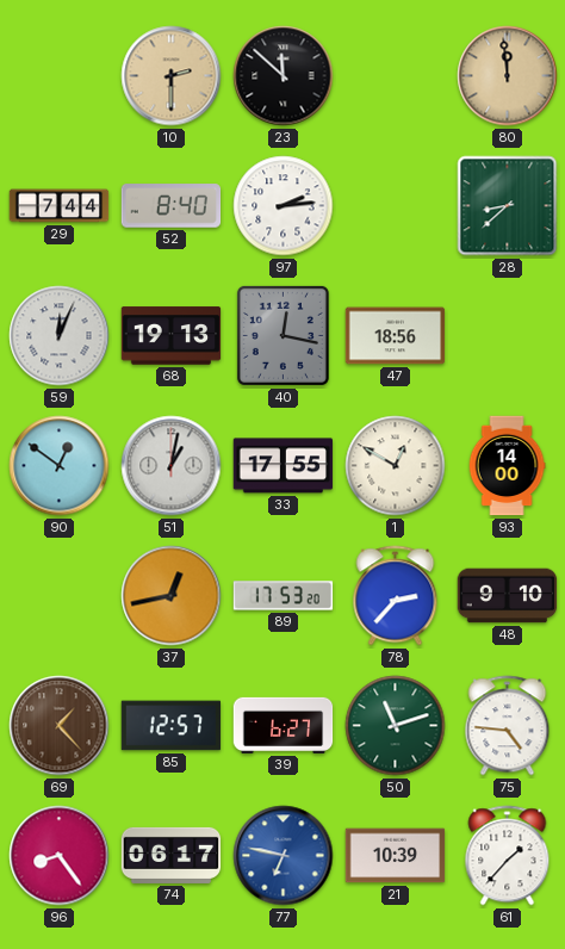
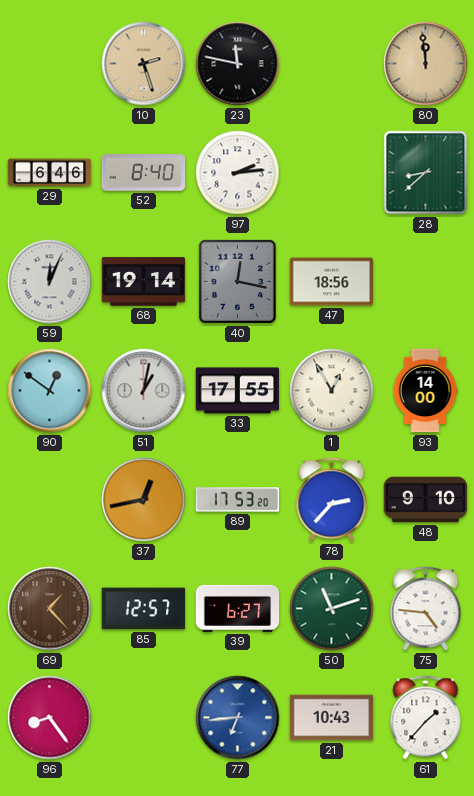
10: 2:30 -> 2:27
23: 11:52 -> 11:47
29: 7:44 -> 6:46
68: 19:13 -> 19:14
1: 12:50 -> 12:55
74: 06:17 -> none
77: 6:47 -> 6:44
21: 10:39 -> 10:43
